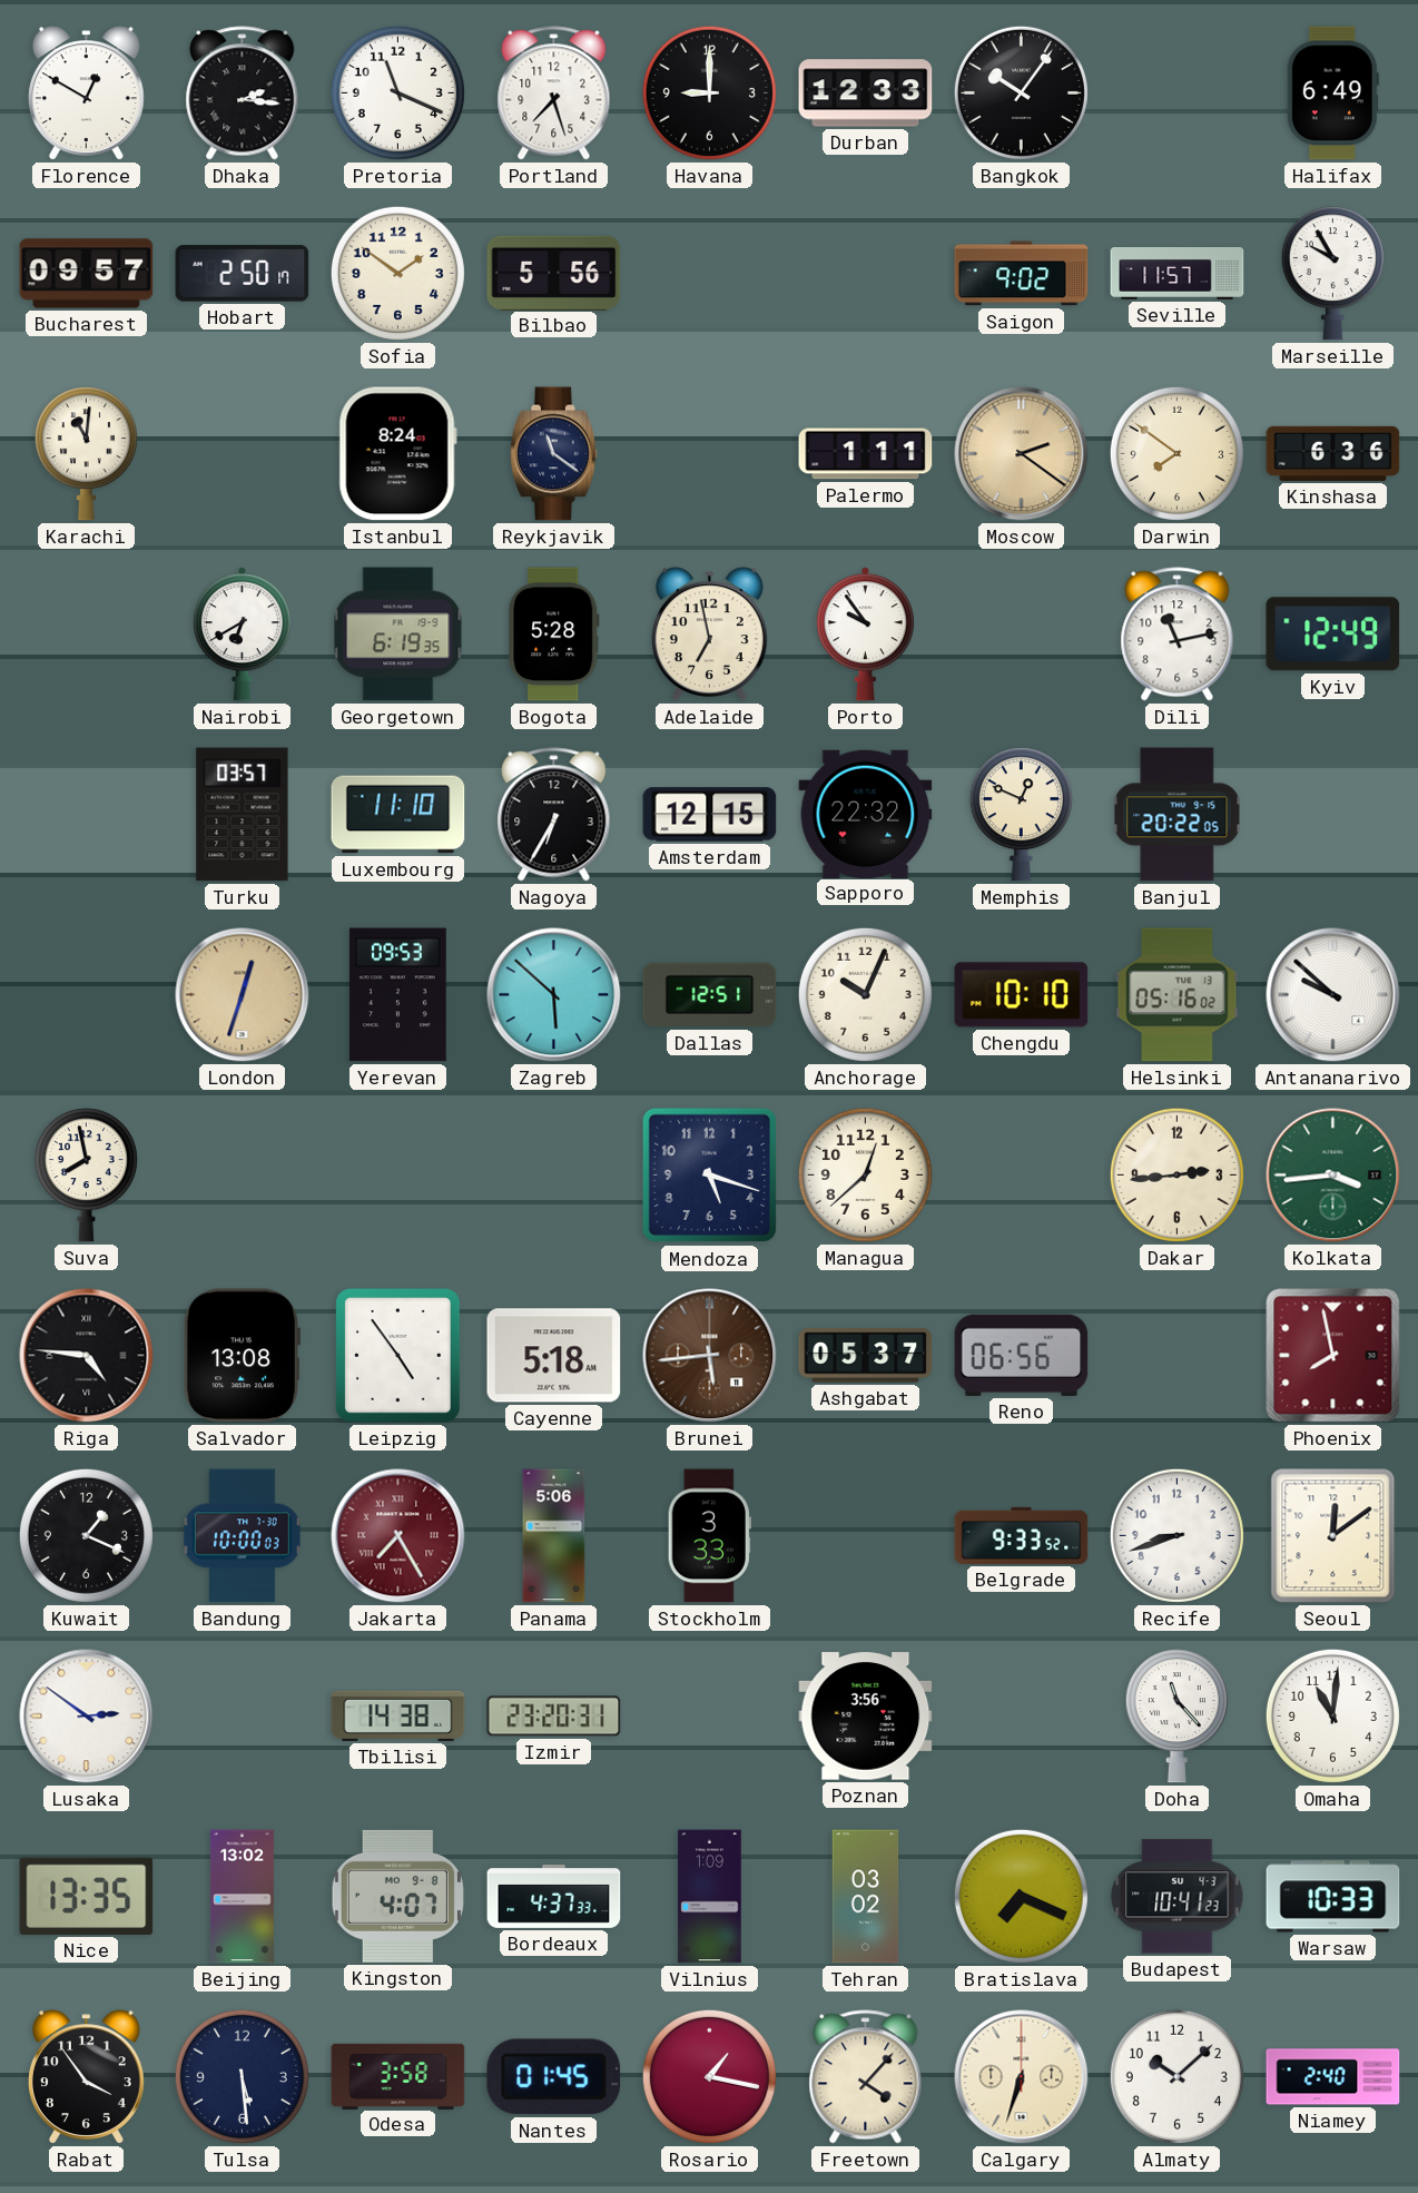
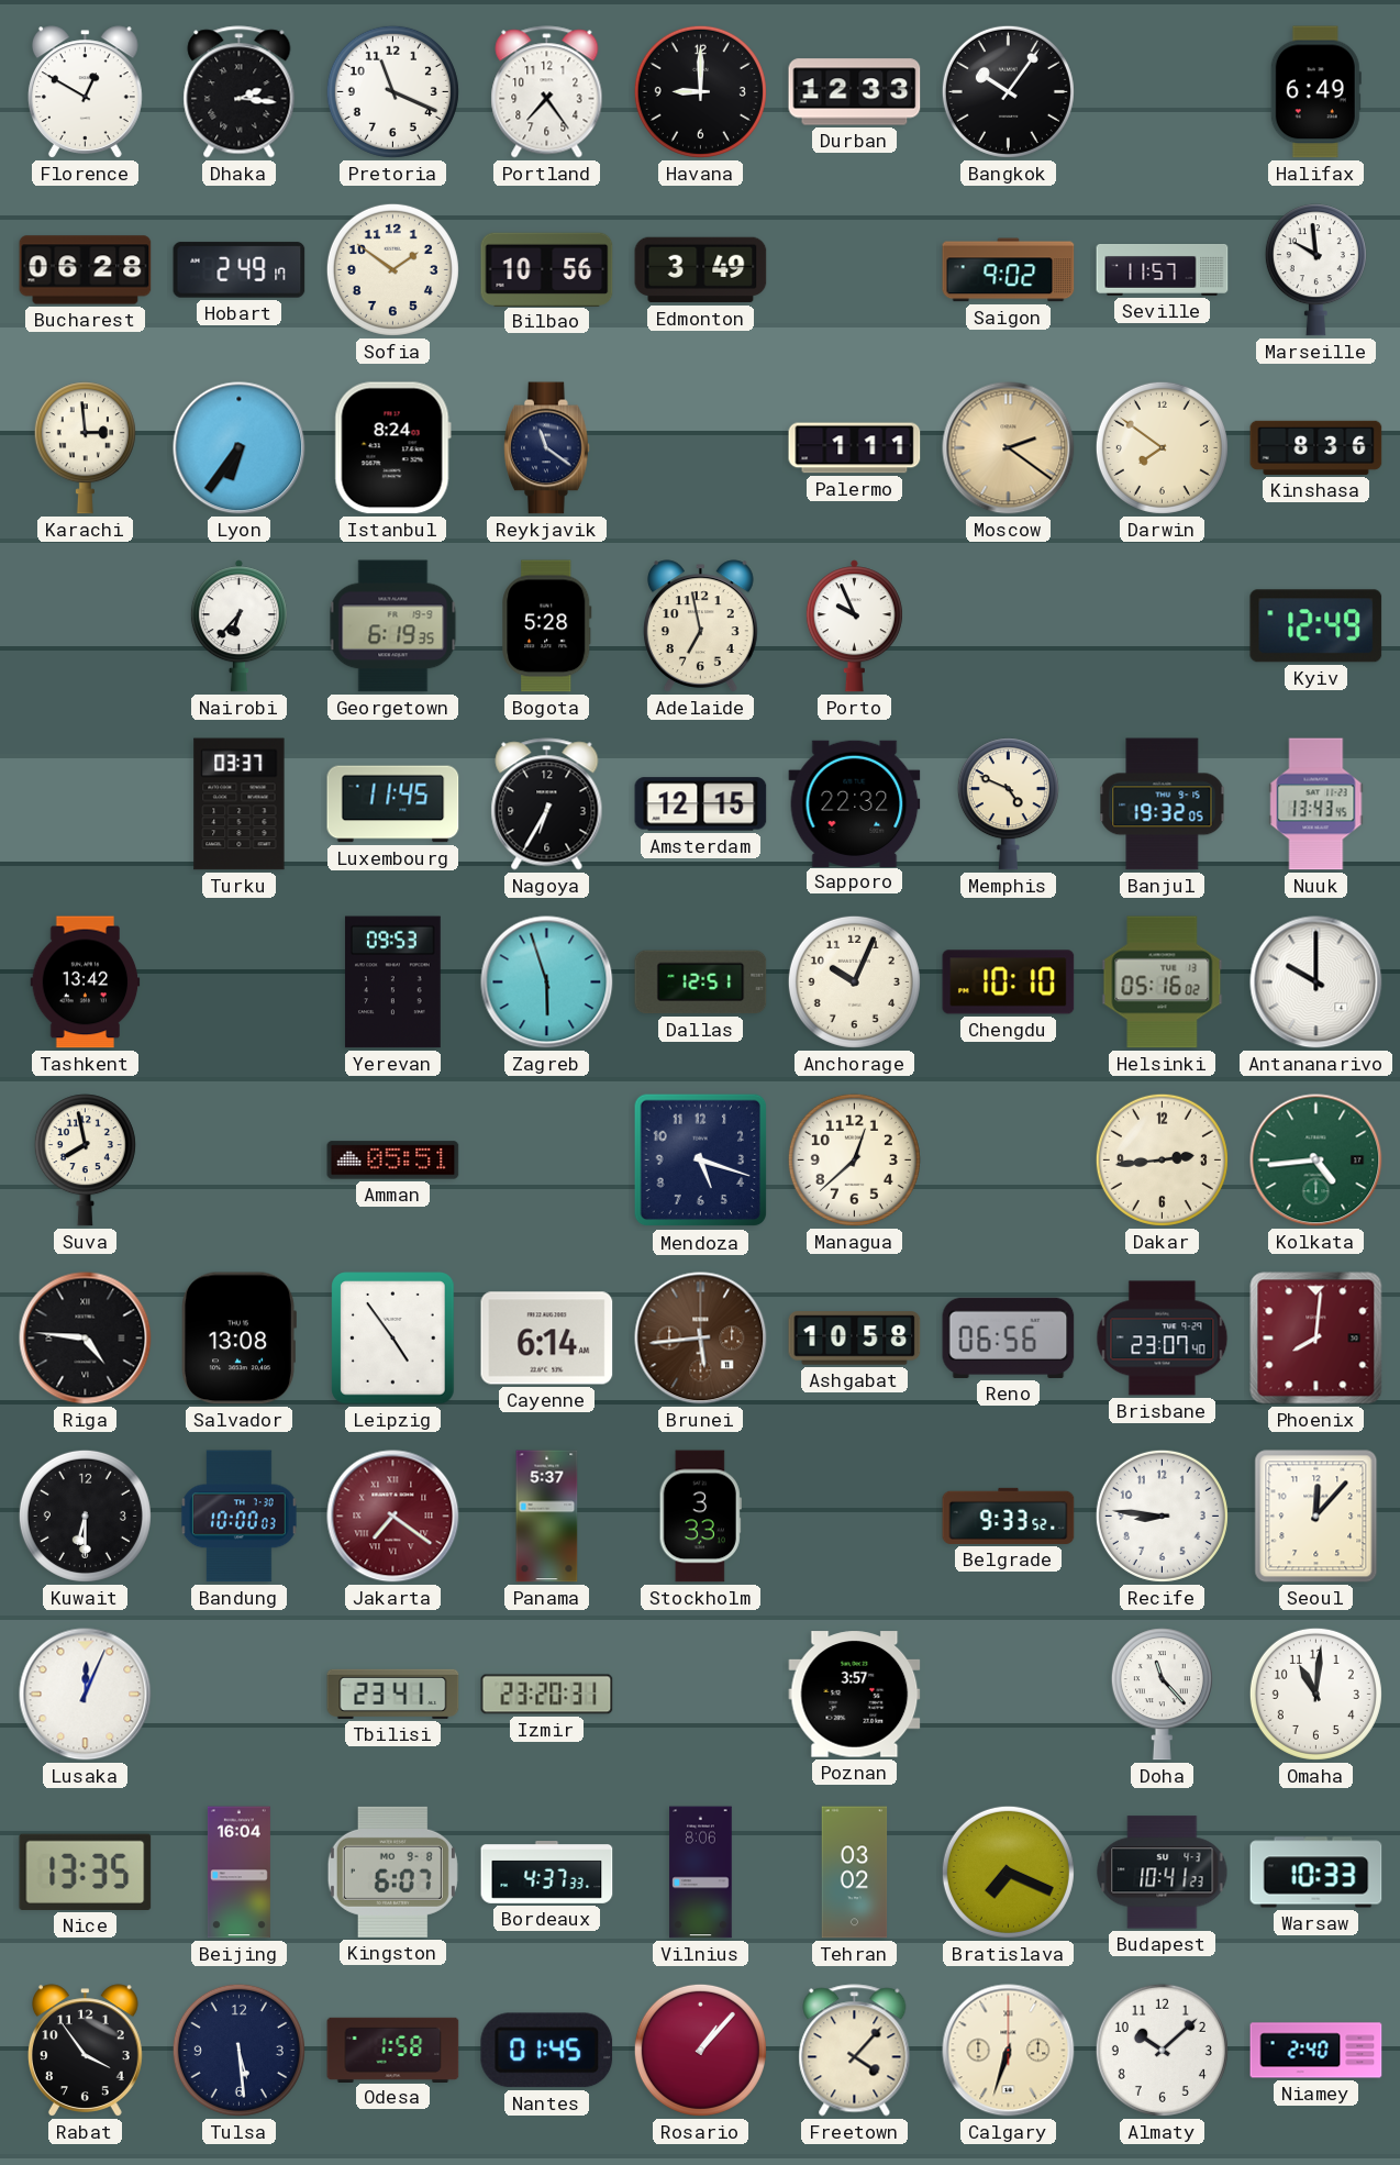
Portland: 7:27 -> 7:24
Bucharest: 09:57 -> 06:28
Hobart: 2:50 -> 2:49
Bilbao: 5:56 -> 10:56
Edmonton: none -> 3:49
Marseille: 9:55 -> 9:59
Karachi: 11:01 -> 2:59
Lyon: none -> 6:36
Kinshasa: 6:36 -> 8:36
Nairobi: 6:40 -> 6:37
Porto: 9:54 -> 9:56
Dili: 11:13 -> none
Turku: 03:57 -> 03:37
Luxembourg: 11:10 -> 11:45
Memphis: 12:49 -> 4:49
Banjul: 20:22 -> 19:32
Nuuk: none -> 13:43
Tashkent: none -> 13:42
London: 12:33 -> none
Zagreb: 5:52 -> 5:57
Antananarivo: 9:52 -> 10:00
Amman: none -> 05:51
Kolkata: 3:44 -> 4:44
Cayenne: 5:18 -> 6:14
Ashgabat: 05:37 -> 10:58
Brisbane: none -> 23:07
Phoenix: 7:58 -> 8:01
Kuwait: 1:19 -> 6:30
Jakarta: 7:25 -> 7:21
Panama: 5:06 -> 5:37
Recife: 8:42 -> 8:46
Seoul: 12:09 -> 12:07
Lusaka: 2:51 -> 12:04
Tbilisi: 14:38 -> 23:41
Poznan: 3:56 -> 3:57
Beijing: 13:02 -> 16:04
Kingston: 4:07 -> 6:07
Vilnius: 1:09 -> 8:06
Odesa: 3:58 -> 1:58
Rosario: 1:17 -> 1:07
